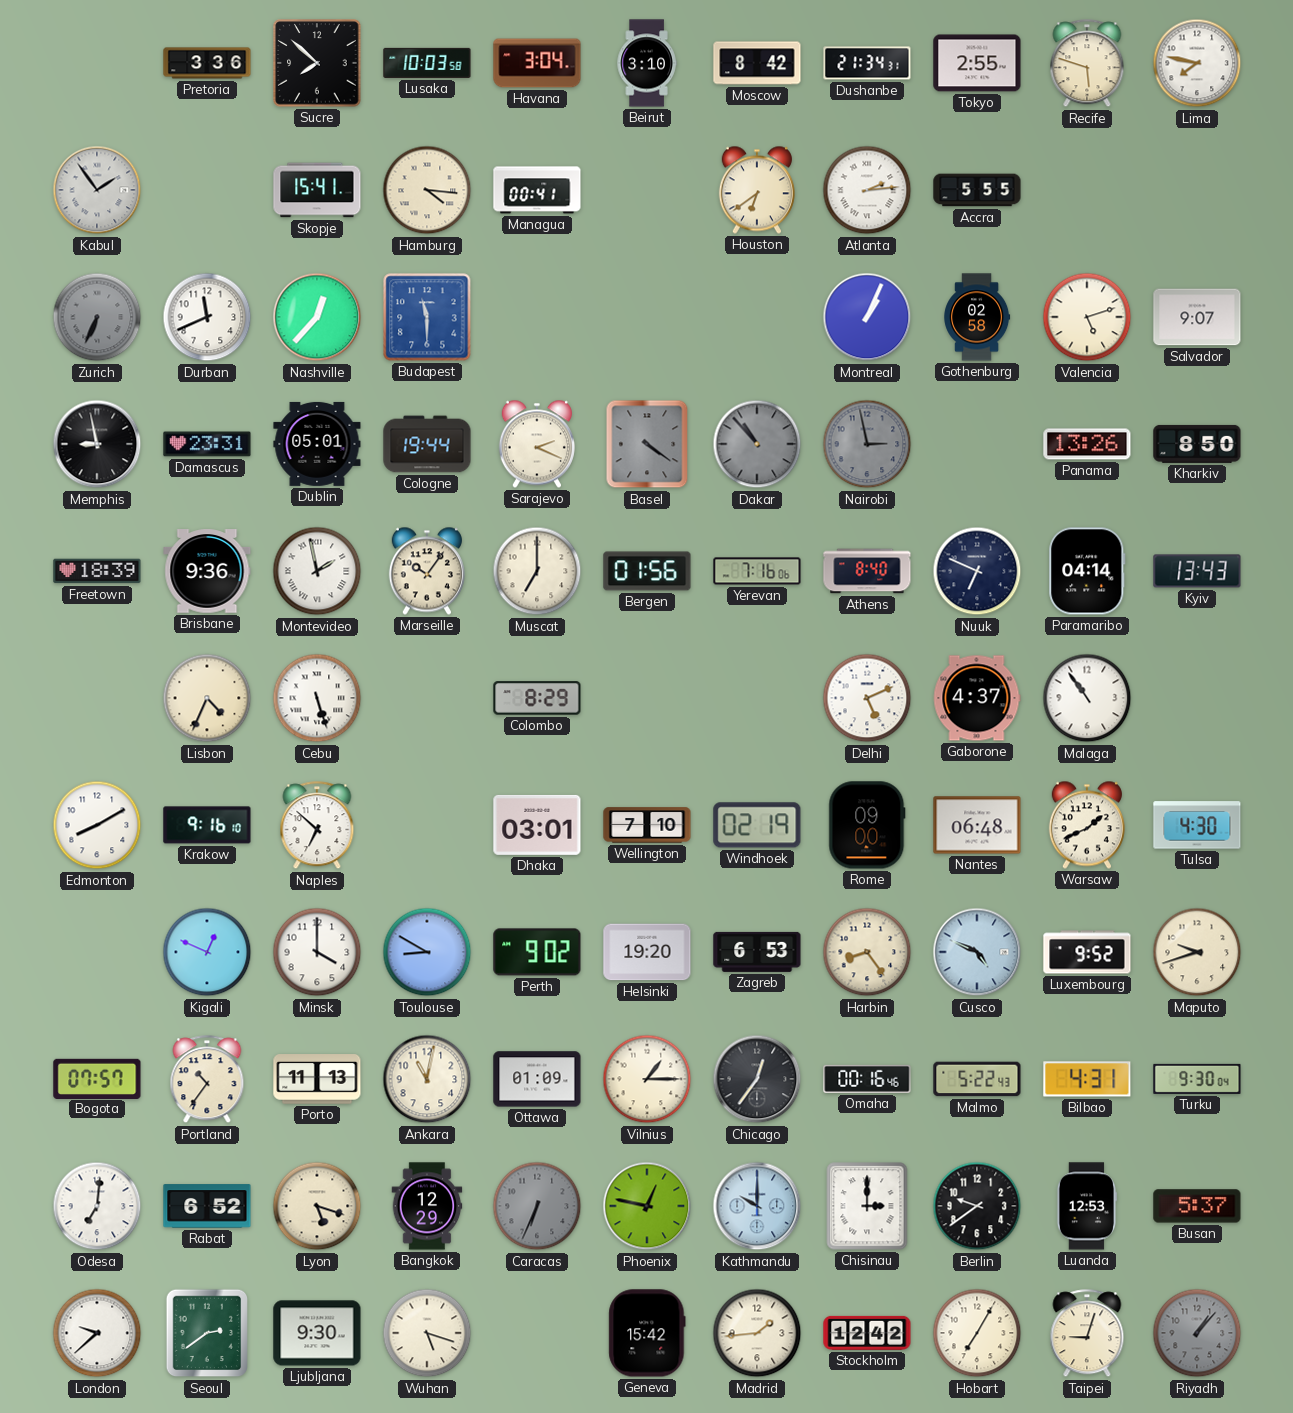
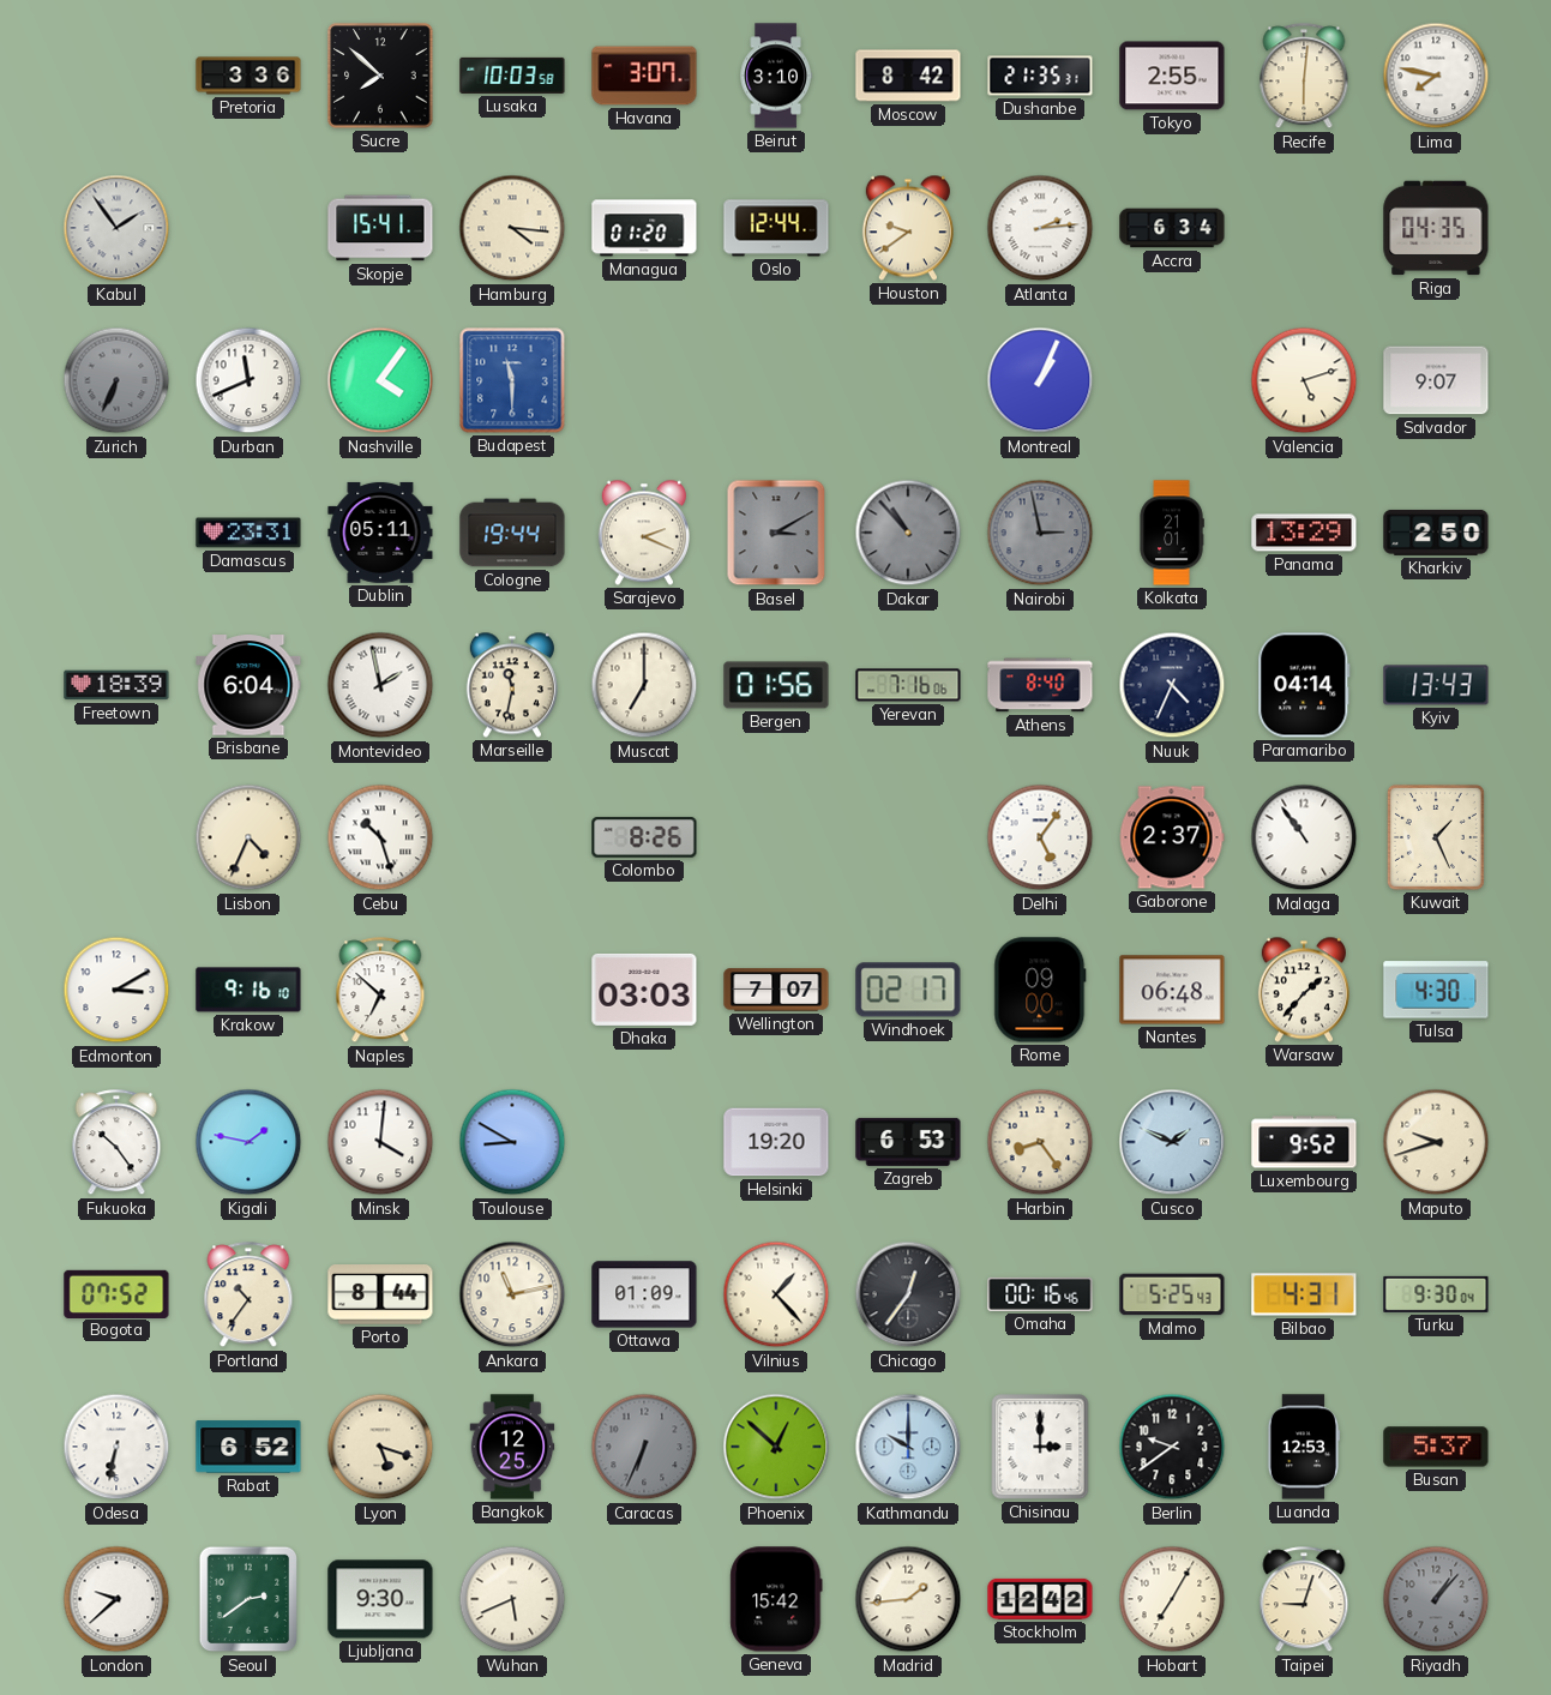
Havana: 3:04 -> 3:07
Dushanbe: 21:34 -> 21:35
Recife: 5:48 -> 6:01
Managua: 00:41 -> 01:20
Oslo: none -> 12:44
Houston: 6:39 -> 9:39
Accra: 5:55 -> 6:34
Riga: none -> 04:35
Nashville: 12:37 -> 4:06
Gothenburg: 02:58 -> none
Memphis: 8:58 -> none
Dublin: 05:01 -> 05:11
Basel: 4:21 -> 3:10
Kolkata: none -> 21:01
Panama: 13:26 -> 13:29
Kharkiv: 8:50 -> 2:50
Brisbane: 9:36 -> 6:04
Marseille: 10:06 -> 11:32
Nuuk: 6:49 -> 4:34
Cebu: 5:27 -> 10:27
Colombo: 8:29 -> 8:26
Delhi: 5:11 -> 5:06
Gaborone: 4:37 -> 2:37
Kuwait: none -> 1:26
Edmonton: 8:10 -> 3:10
Dhaka: 03:01 -> 03:03
Wellington: 7:10 -> 7:07
Windhoek: 02:19 -> 02:17
Warsaw: 1:41 -> 1:37
Fukuoka: none -> 10:24
Kigali: 12:49 -> 1:47
Minsk: 4:00 -> 4:01
Perth: 9:02 -> none
Cusco: 4:49 -> 1:49
Bogota: 07:57 -> 07:52
Porto: 11:13 -> 8:44
Ankara: 11:02 -> 11:13
Vilnius: 1:15 -> 1:23
Malmo: 5:22 -> 5:25
Odesa: 7:01 -> 6:32
Bangkok: 12:29 -> 12:25
Phoenix: 12:47 -> 12:52
Wuhan: 5:18 -> 5:41
